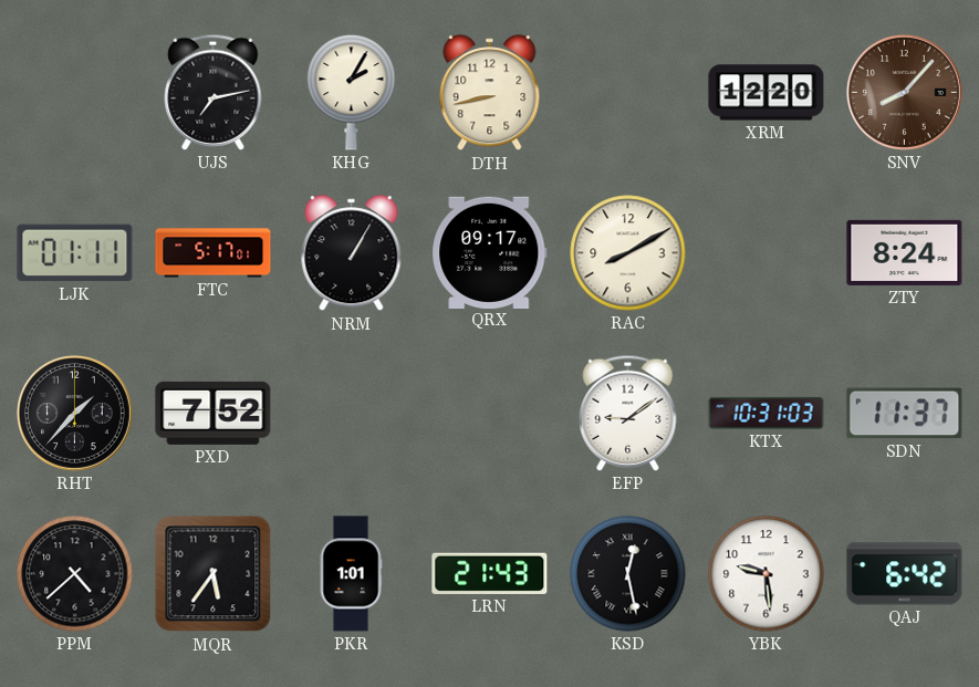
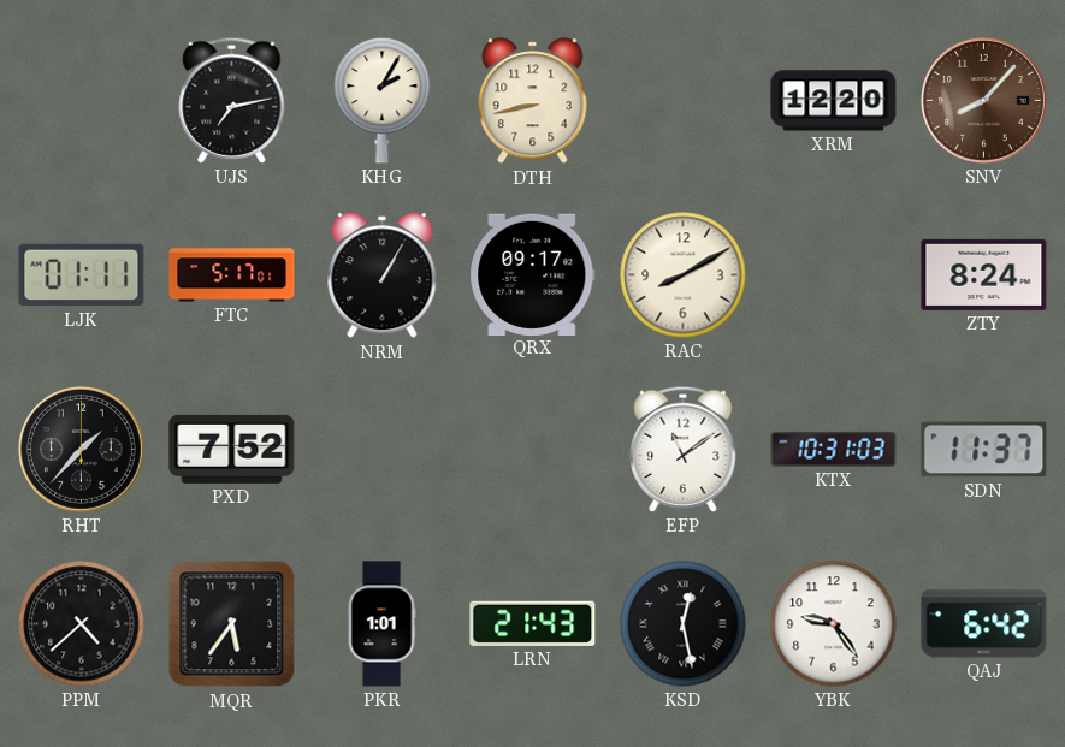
EFP: 9:09 -> 11:09
YBK: 9:29 -> 9:24
